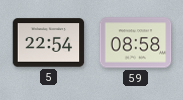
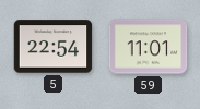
59: 08:58 -> 11:01
